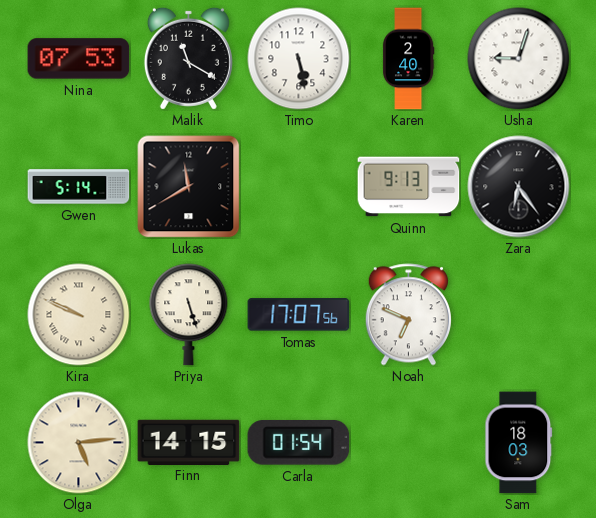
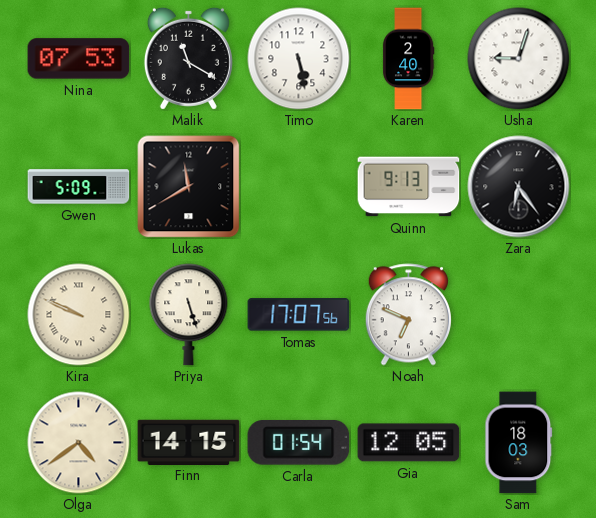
Gwen: 5:14 -> 5:09
Olga: 5:14 -> 4:39
Gia: none -> 12:05
